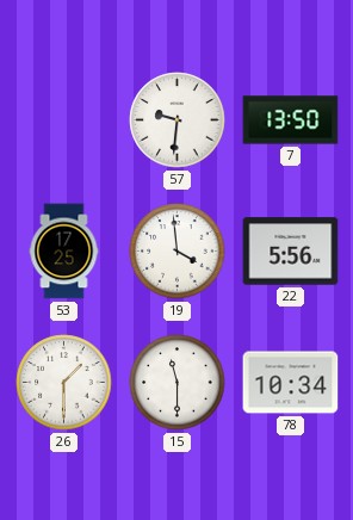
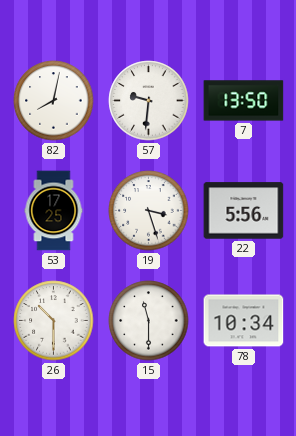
82: none -> 8:02
19: 3:59 -> 3:27
26: 1:30 -> 10:30
